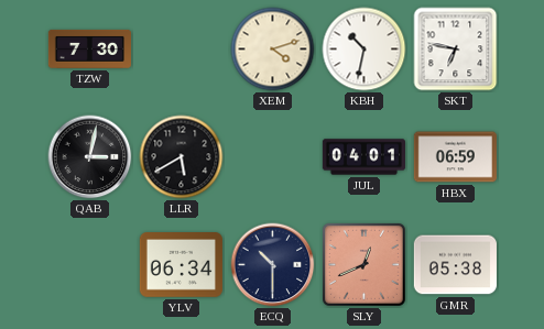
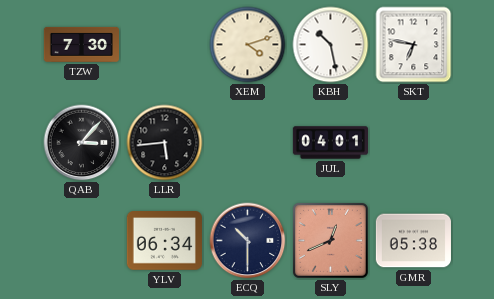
KBH: 10:32 -> 10:28
QAB: 3:02 -> 3:07
LLR: 5:40 -> 5:44
HBX: 06:59 -> none
